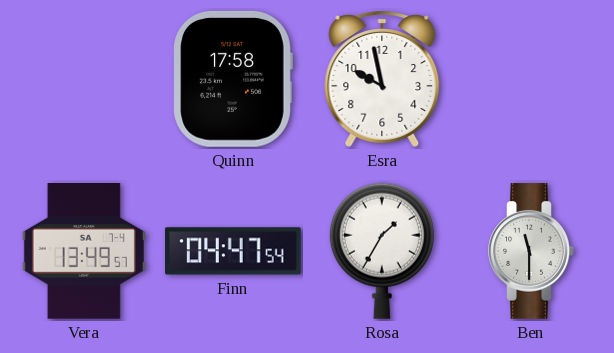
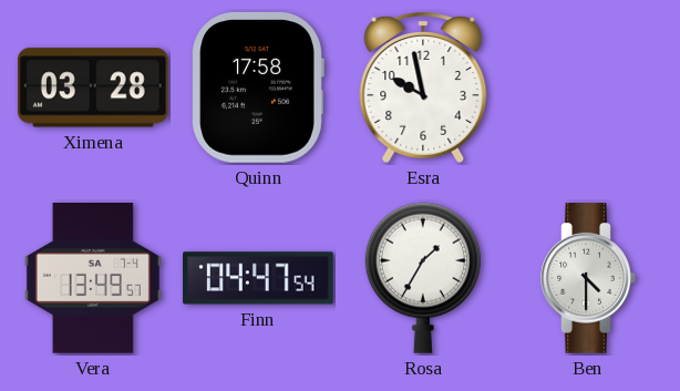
Ximena: none -> 03:28
Ben: 11:30 -> 4:30
